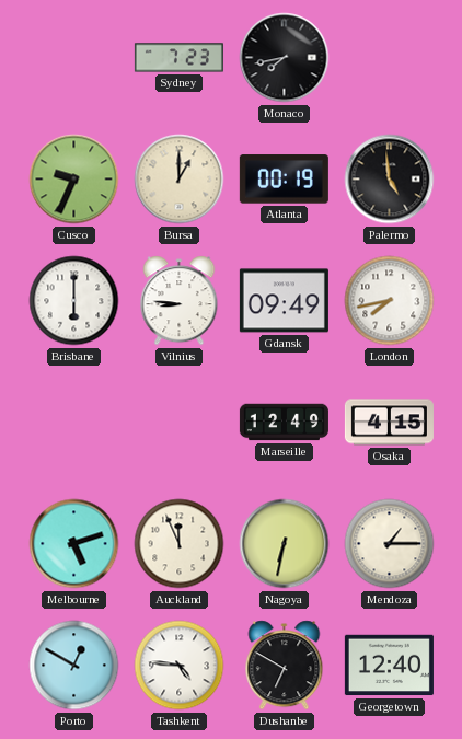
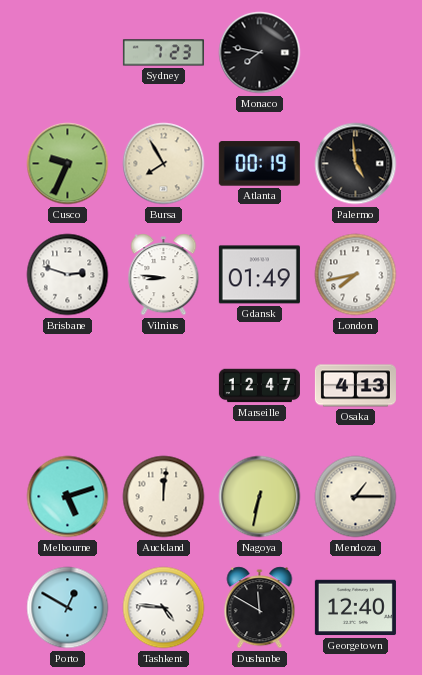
Monaco: 7:43 -> 7:47
Bursa: 1:00 -> 7:55
Brisbane: 6:00 -> 2:48
Gdansk: 09:49 -> 01:49
Marseille: 12:49 -> 12:47
Osaka: 4:15 -> 4:13
Auckland: 11:56 -> 12:01
Dushanbe: 6:50 -> 11:50
